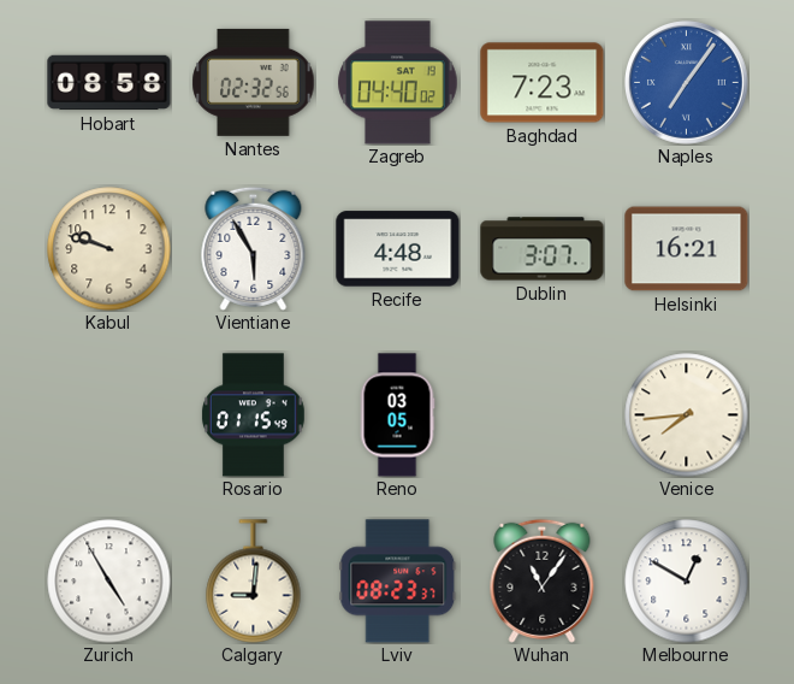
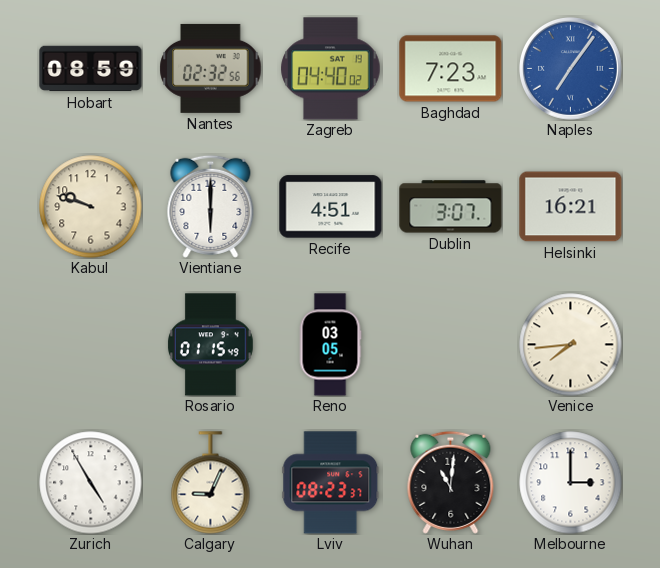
Hobart: 08:58 -> 08:59
Vientiane: 5:55 -> 6:00
Recife: 4:48 -> 4:51
Calgary: 9:01 -> 9:04
Wuhan: 11:06 -> 11:01
Melbourne: 12:50 -> 3:00
